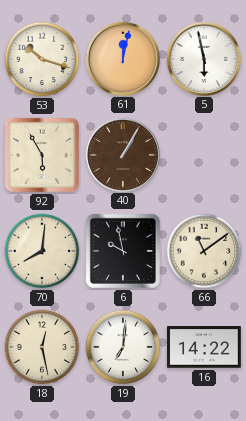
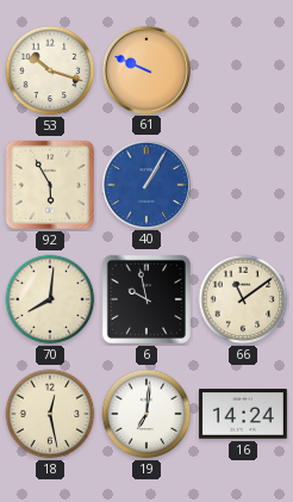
61: 12:02 -> 9:49
5: 5:58 -> none
40 dial: brown -> blue
16: 14:22 -> 14:24
